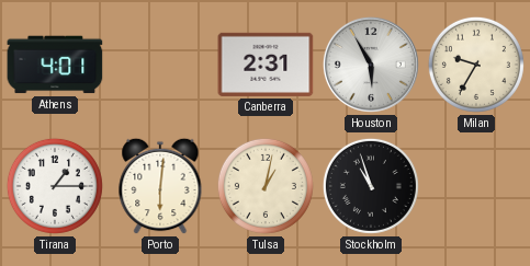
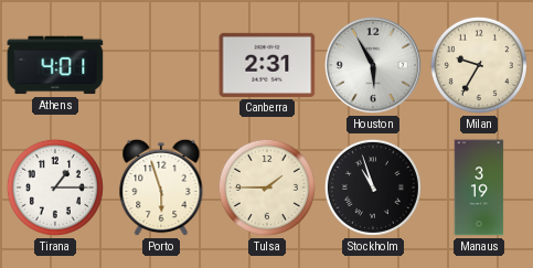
Porto: 6:01 -> 5:57
Tulsa: 1:02 -> 1:45
Manaus: none -> 3:19
